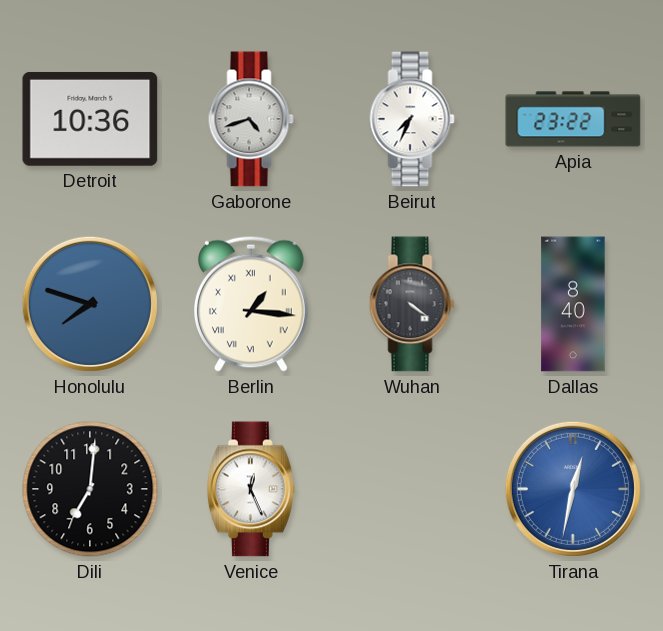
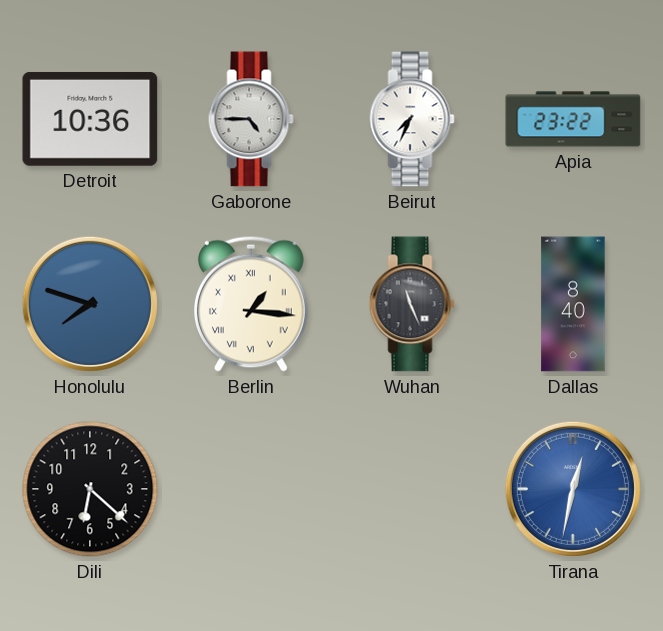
Gaborone: 4:42 -> 4:45
Wuhan: 4:21 -> 11:26
Dili: 7:01 -> 6:22
Venice: 12:26 -> none
